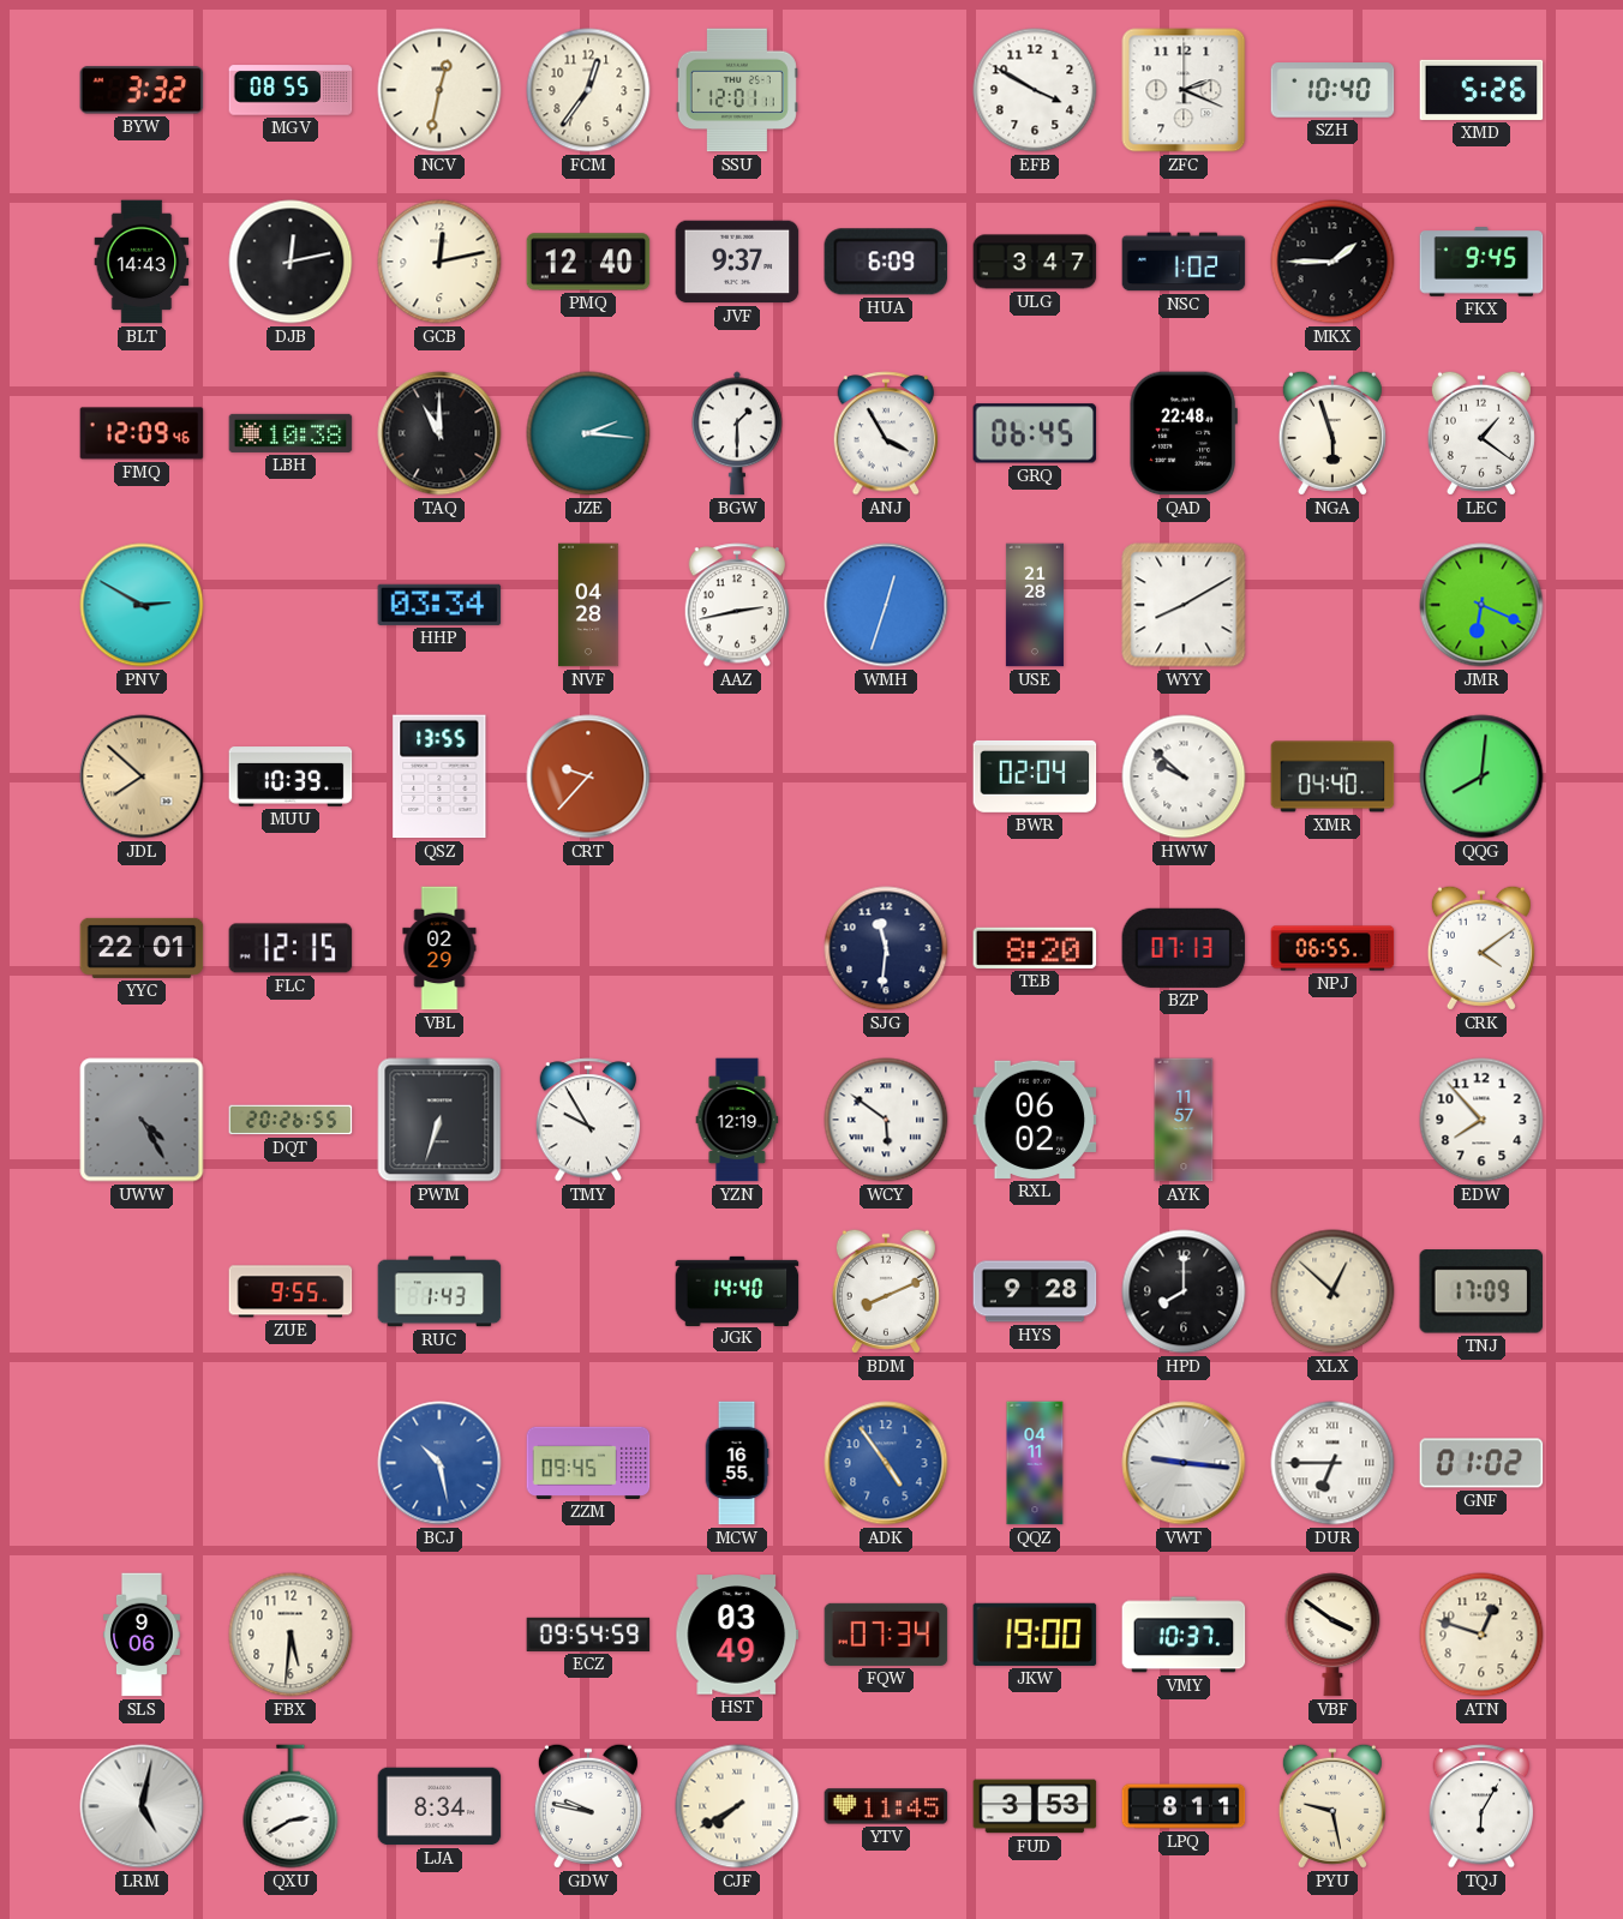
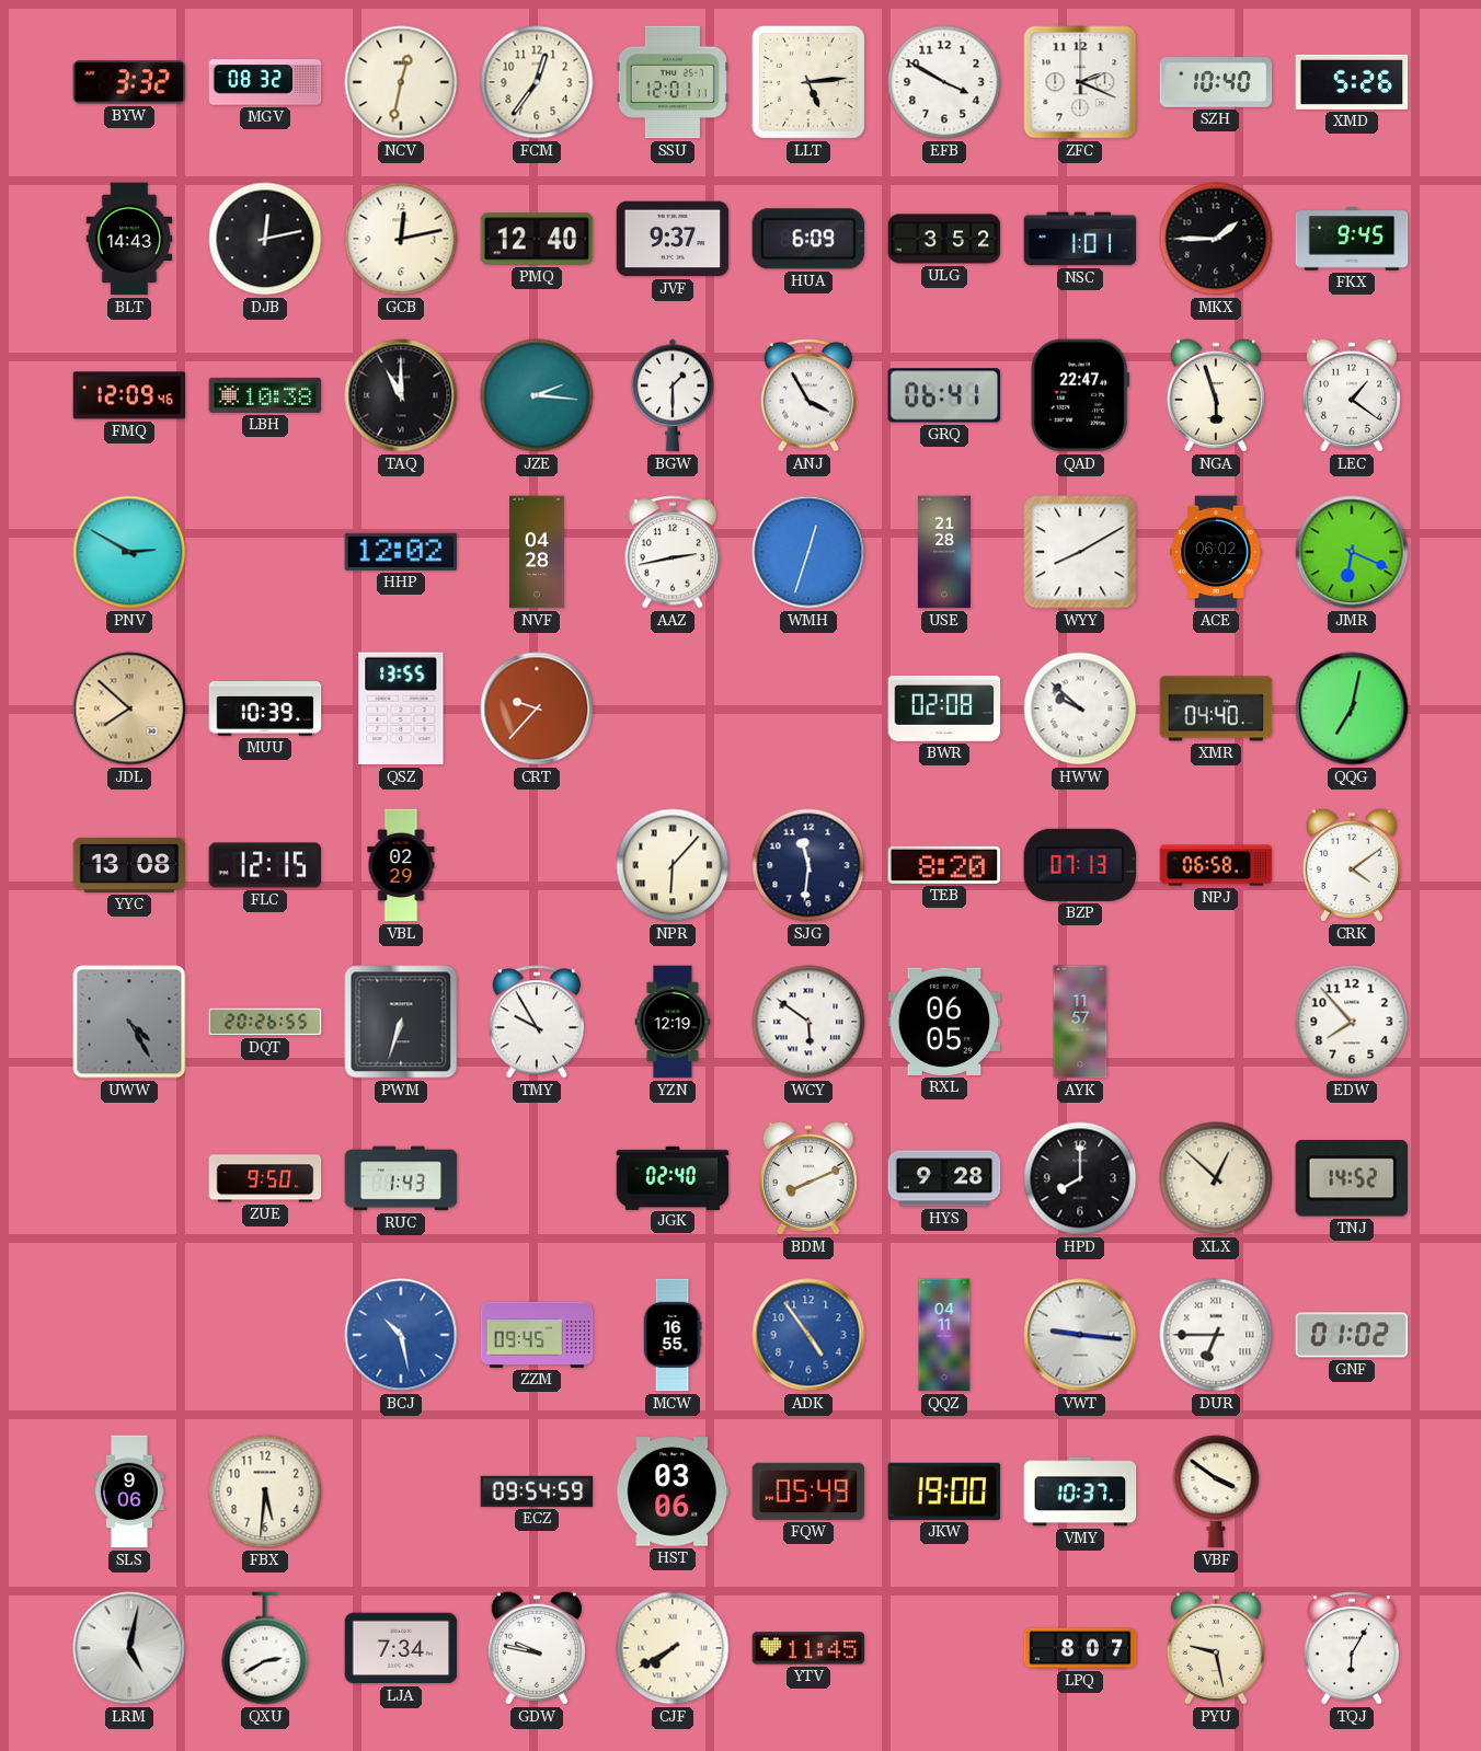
MGV: 08:55 -> 08:32
LLT: none -> 5:14
ULG: 3:47 -> 3:52
NSC: 1:02 -> 1:01
GRQ: 06:45 -> 06:41
QAD: 22:48 -> 22:47
HHP: 03:34 -> 12:02
ACE: none -> 06:02
BWR: 02:04 -> 02:08
QQG: 8:01 -> 7:02
YYC: 22:01 -> 13:08
NPR: none -> 6:07
NPJ: 06:55 -> 06:58
RXL: 06:02 -> 06:05
ZUE: 9:55 -> 9:50
JGK: 14:40 -> 02:40
TNJ: 17:09 -> 14:52
HST: 03:49 -> 03:06
FQW: 07:34 -> 05:49
ATN: 12:48 -> none
LJA: 8:34 -> 7:34
FUD: 3:53 -> none
LPQ: 8:11 -> 8:07
